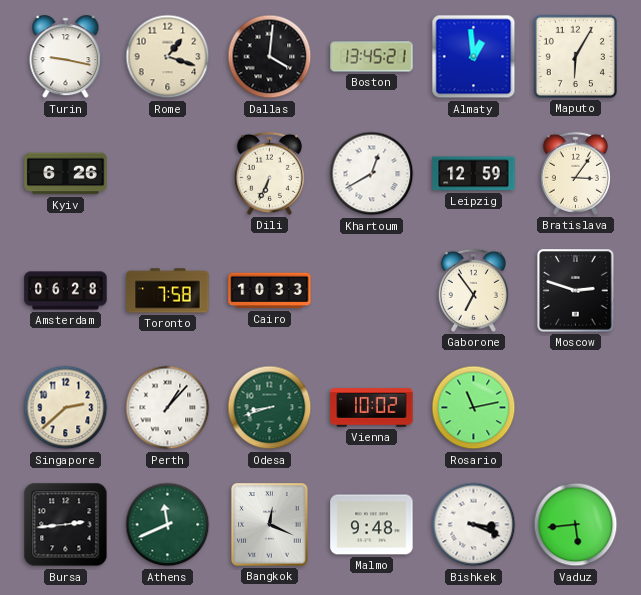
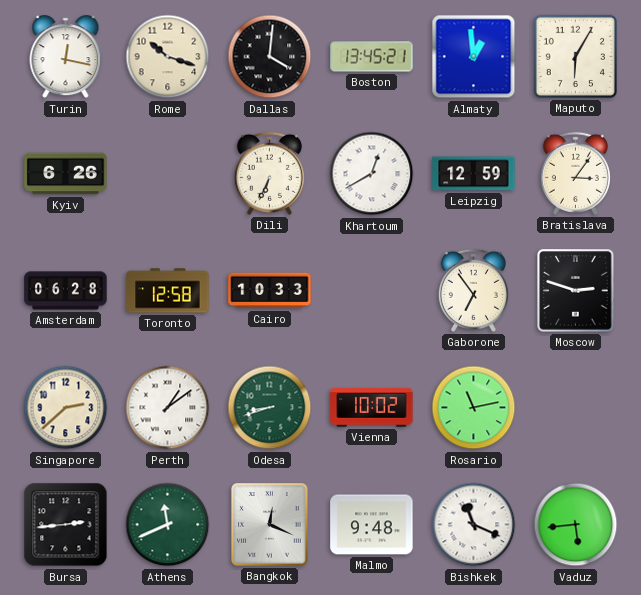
Turin: 9:17 -> 12:17
Rome: 1:18 -> 10:18
Toronto: 7:58 -> 12:58
Perth: 1:07 -> 1:09
Bishkek: 3:19 -> 11:19
